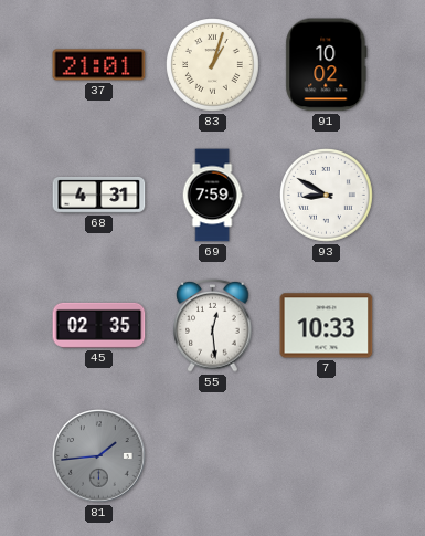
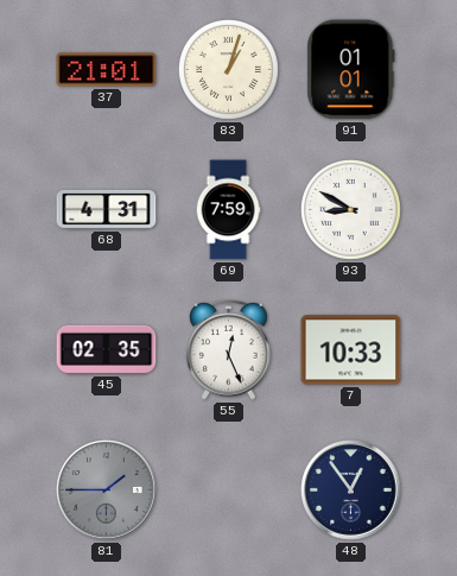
91: 10:02 -> 01:01
55: 12:29 -> 12:26
81: 1:44 -> 1:45
48: none -> 12:54
